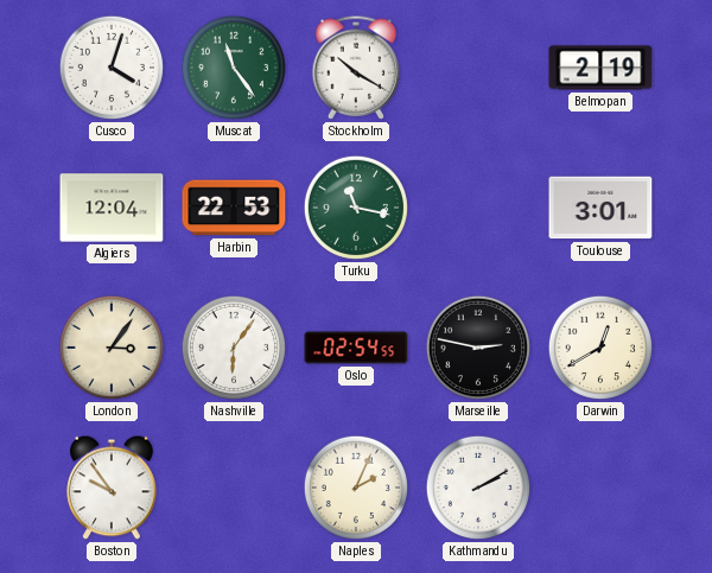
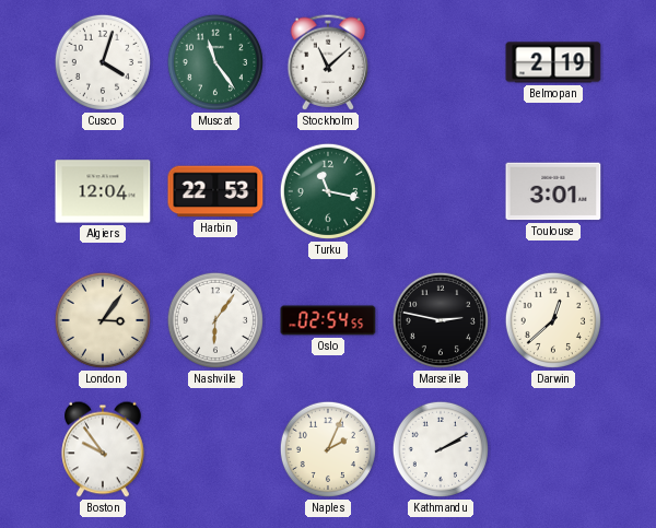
Stockholm: 10:20 -> 11:08
Darwin: 12:40 -> 12:38
